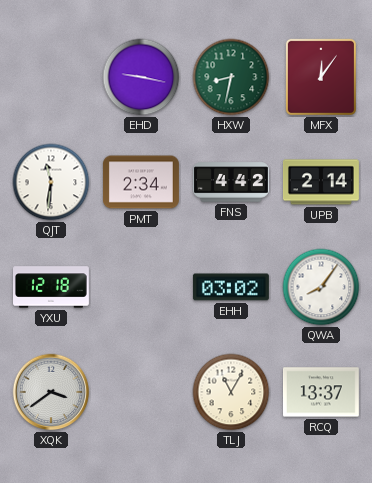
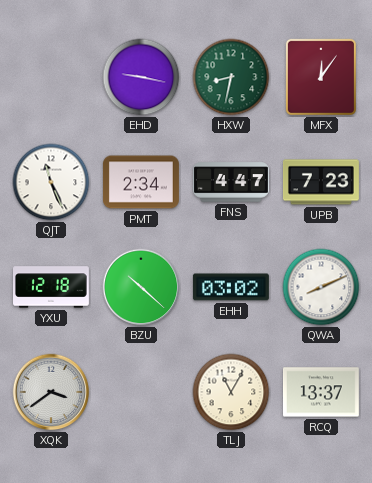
QJT: 11:31 -> 11:26
FNS: 4:42 -> 4:47
UPB: 2:14 -> 7:23
BZU: none -> 10:22
QWA: 8:06 -> 8:11
